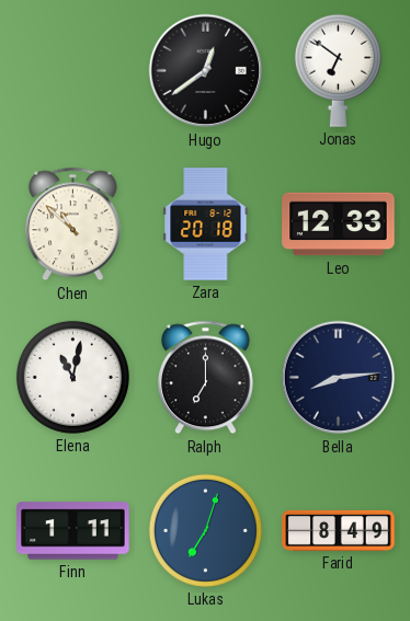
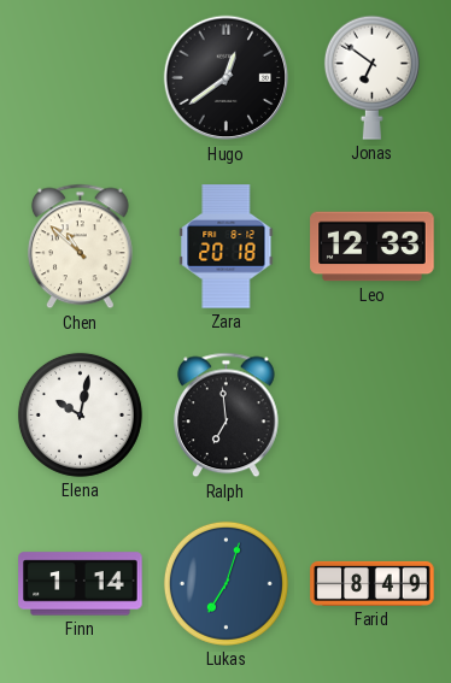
Elena: 11:02 -> 10:02
Ralph: 7:00 -> 6:59
Bella: 8:14 -> none
Finn: 1:11 -> 1:14
